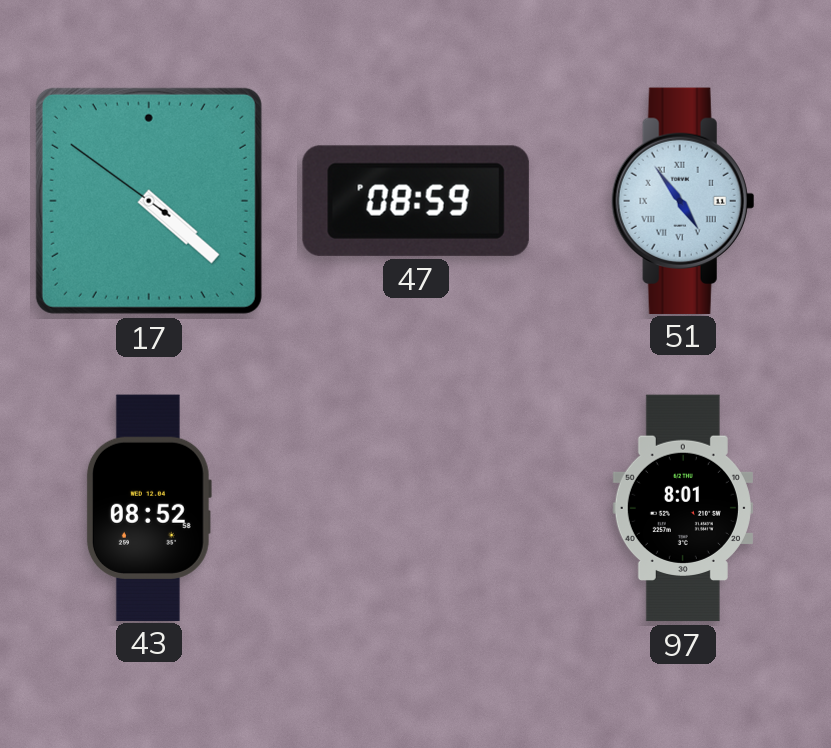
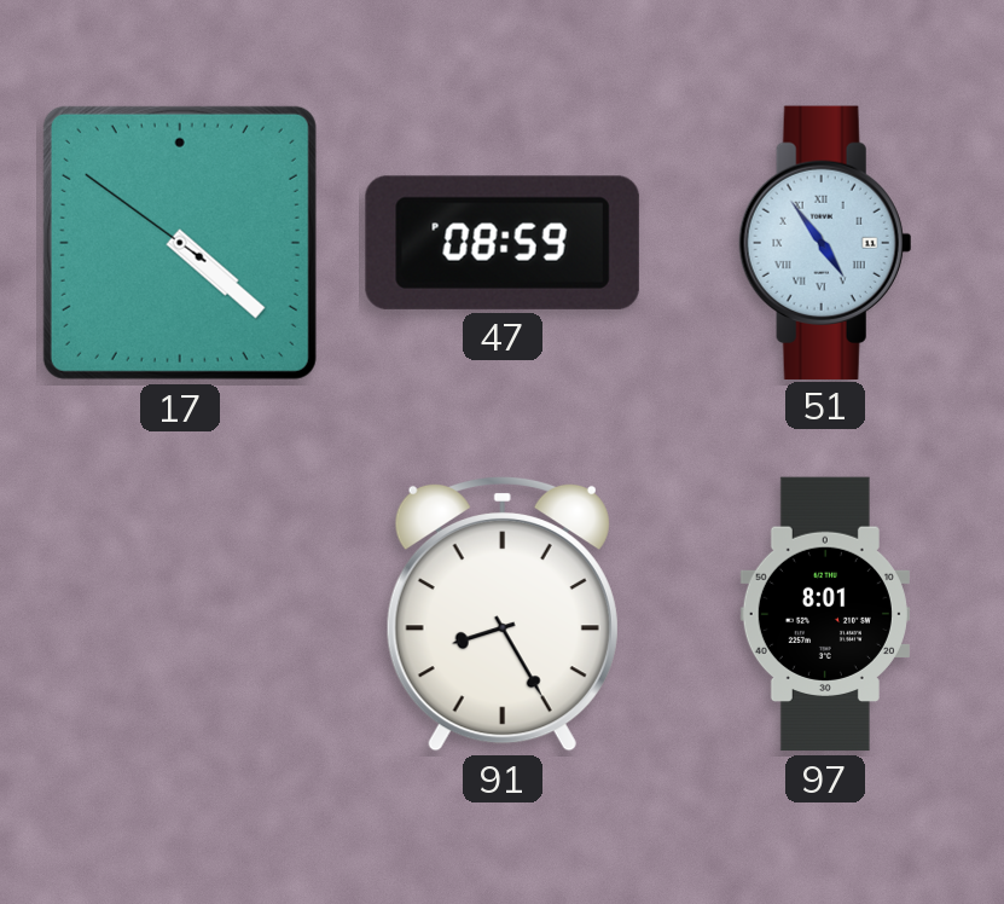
43: 08:52 -> none
91: none -> 8:25
